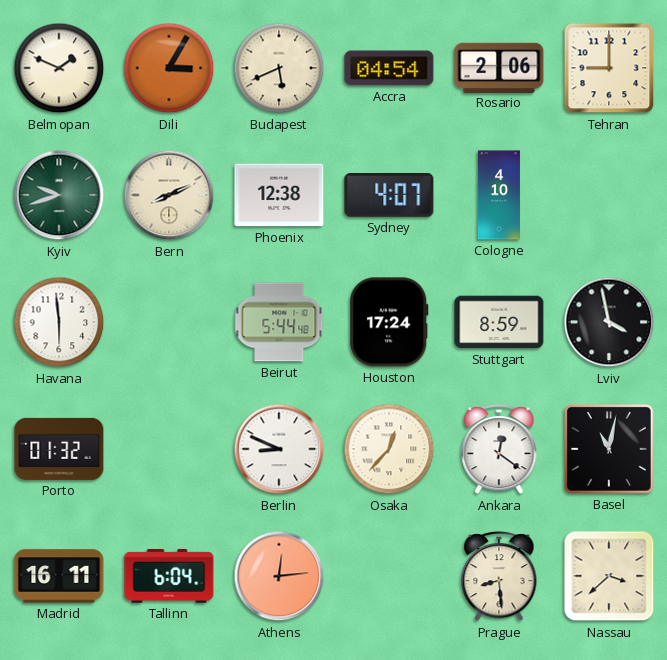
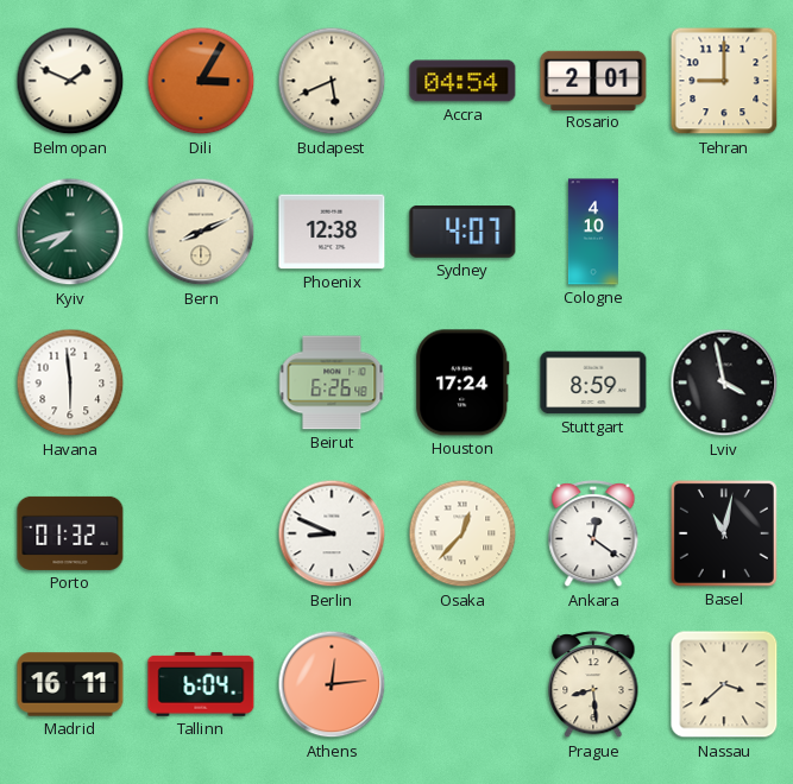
Rosario: 2:06 -> 2:01
Kyiv: 9:42 -> 7:42
Beirut: 5:44 -> 6:26
